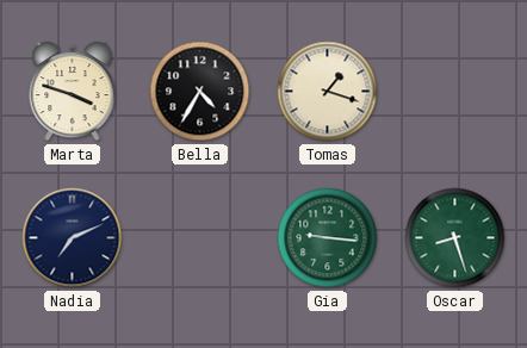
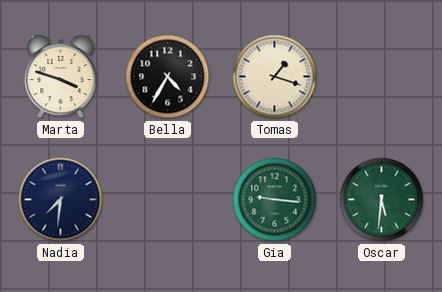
Nadia: 7:11 -> 7:31
Oscar: 8:27 -> 5:31
